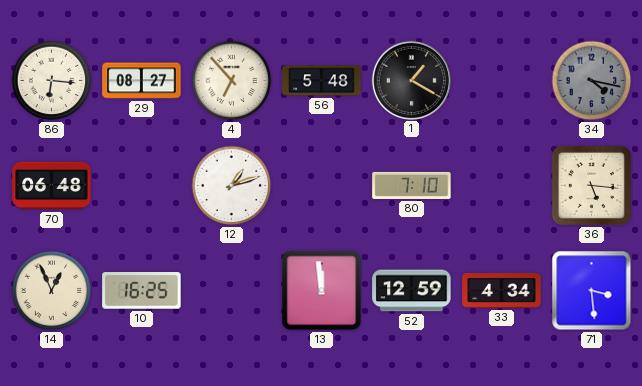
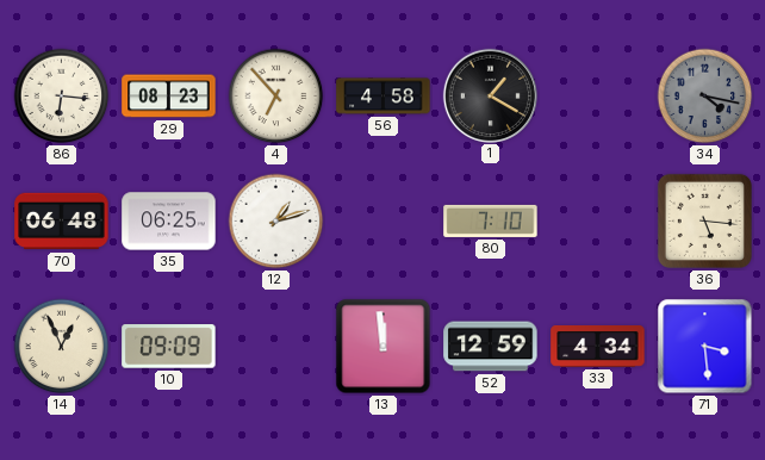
29: 08:27 -> 08:23
56: 5:48 -> 4:58
35: none -> 06:25
10: 16:25 -> 09:09
